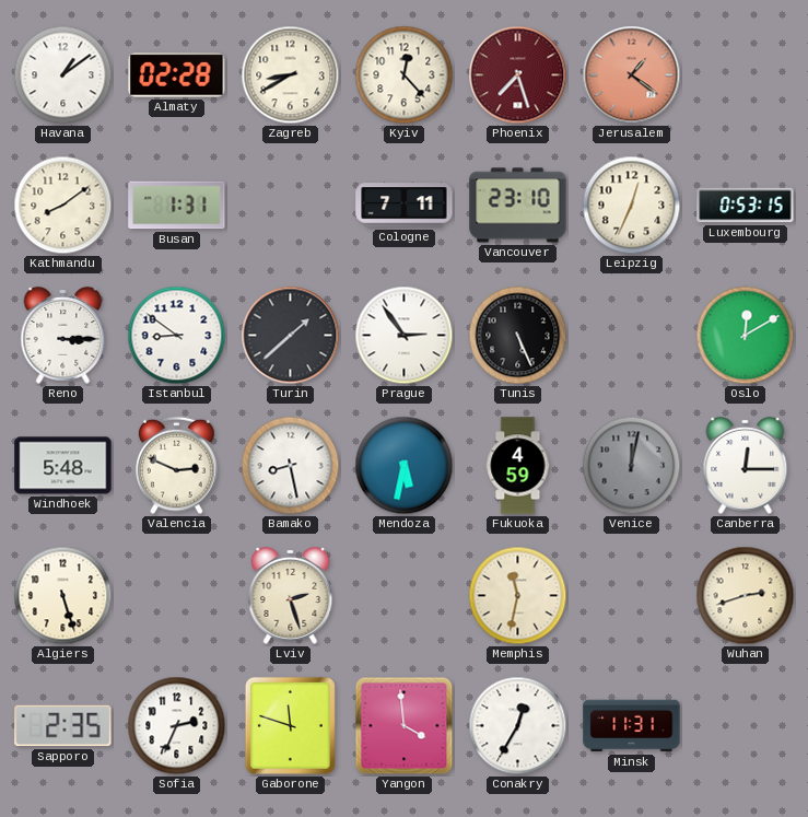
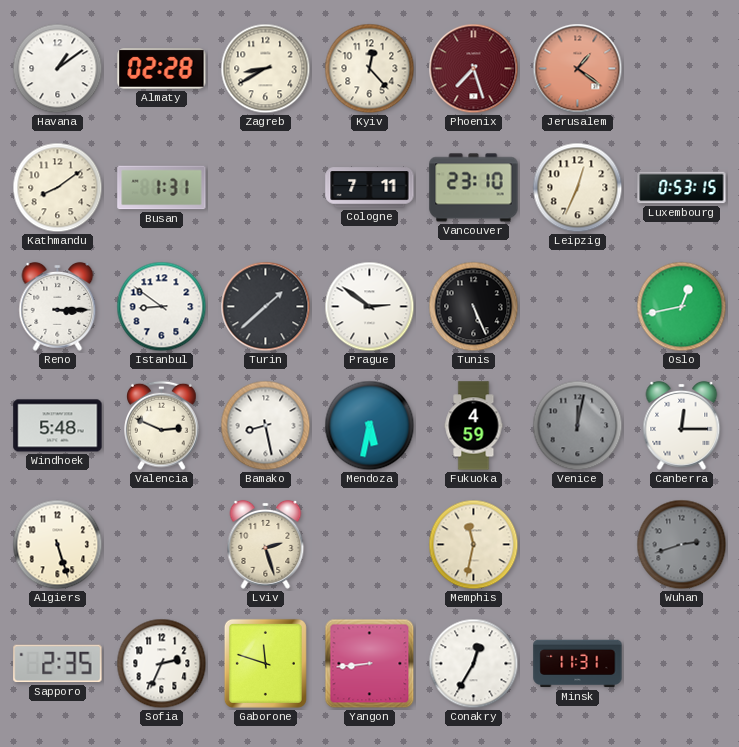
Prague: 2:54 -> 2:51
Oslo: 12:10 -> 12:43
Wuhan dial: cream -> grey
Yangon: 3:59 -> 8:44
